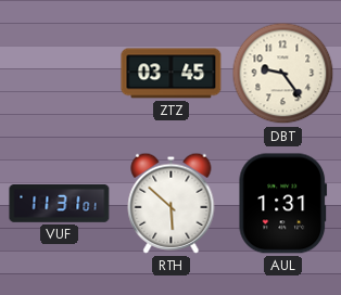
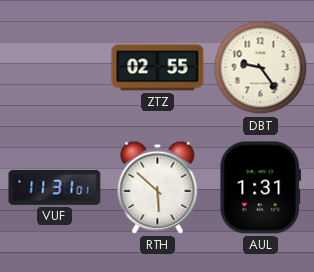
ZTZ: 03:45 -> 02:55
